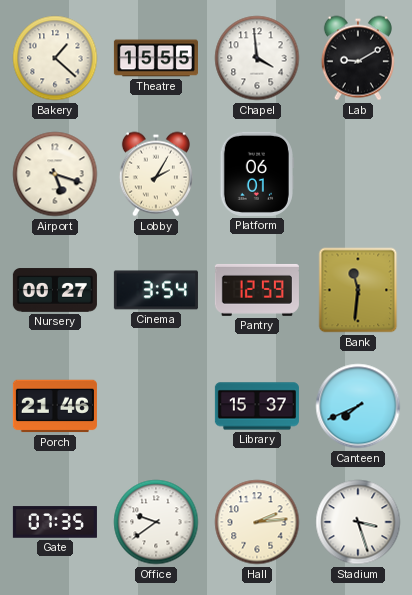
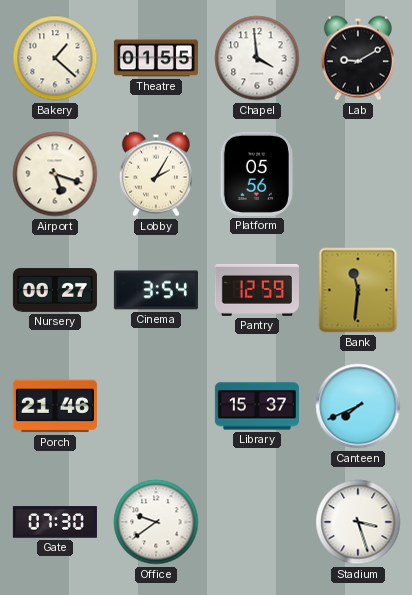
Theatre: 15:55 -> 01:55
Platform: 06:01 -> 05:56
Gate: 07:35 -> 07:30
Hall: 2:14 -> none
